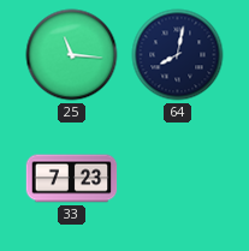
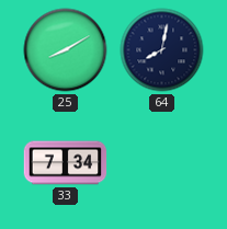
25: 11:16 -> 8:10
33: 7:23 -> 7:34
